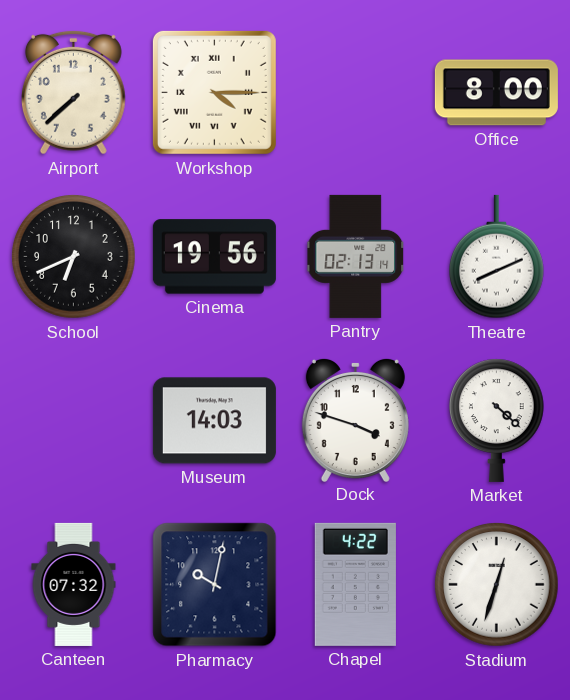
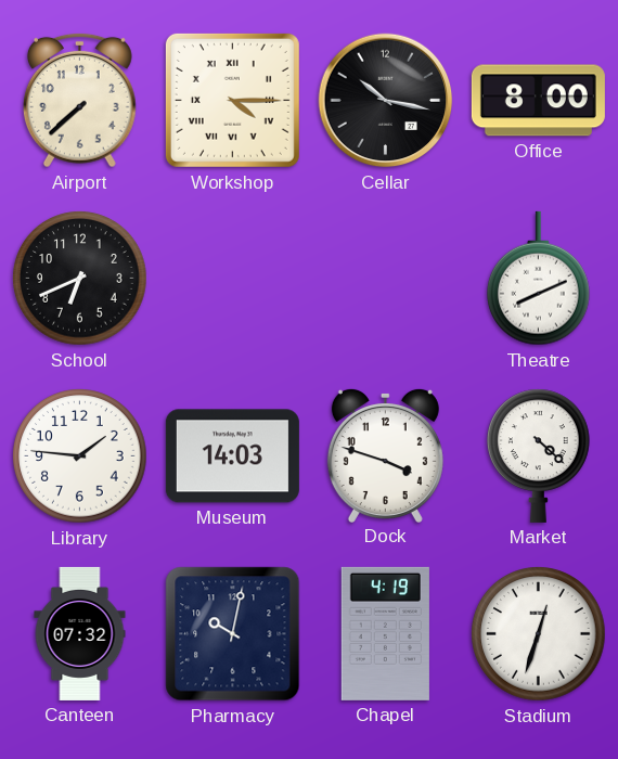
Cellar: none -> 10:17
Cinema: 19:56 -> none
Pantry: 02:13 -> none
Library: none -> 1:46
Chapel: 4:22 -> 4:19
